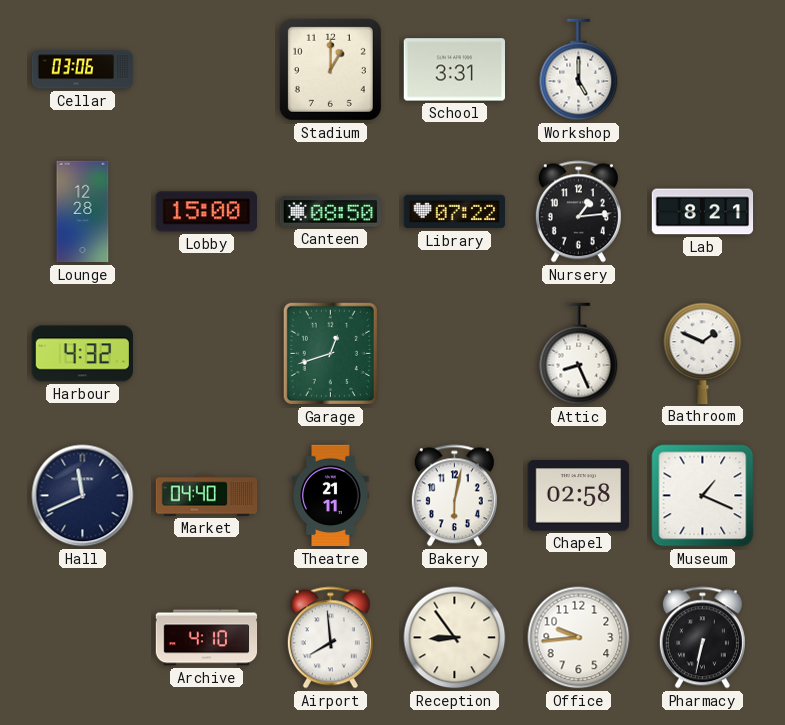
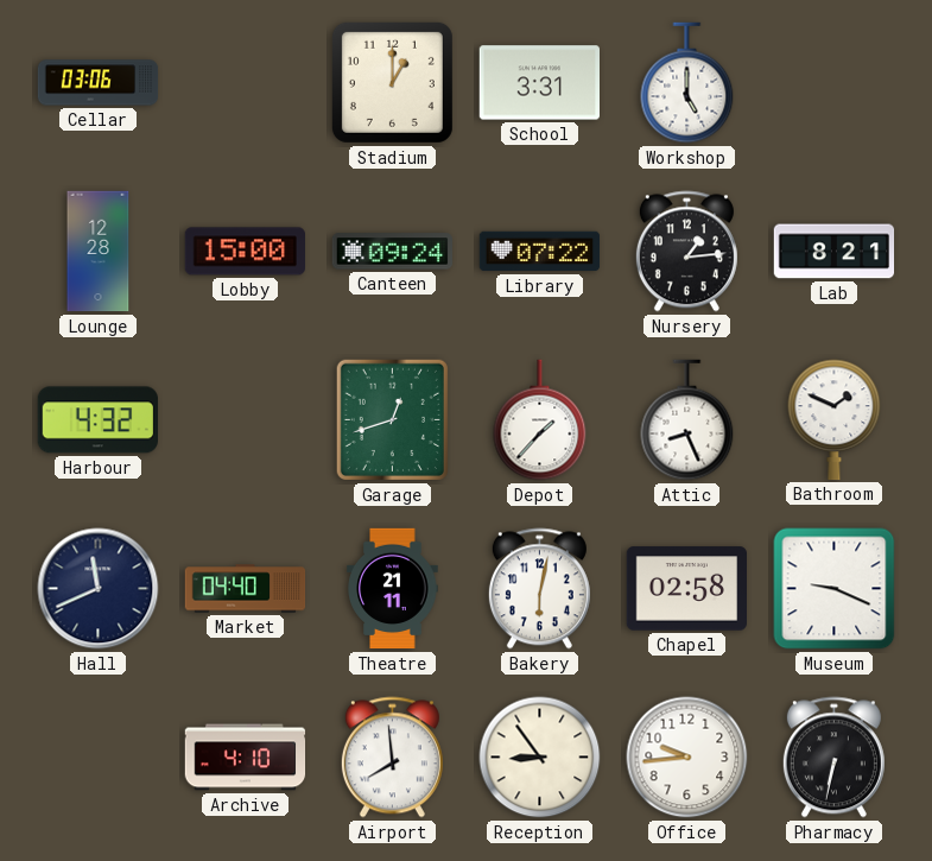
Canteen: 08:50 -> 09:24
Depot: none -> 1:37
Museum: 1:19 -> 9:19
